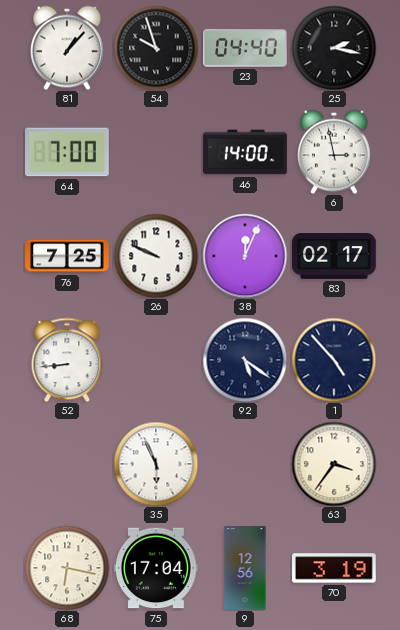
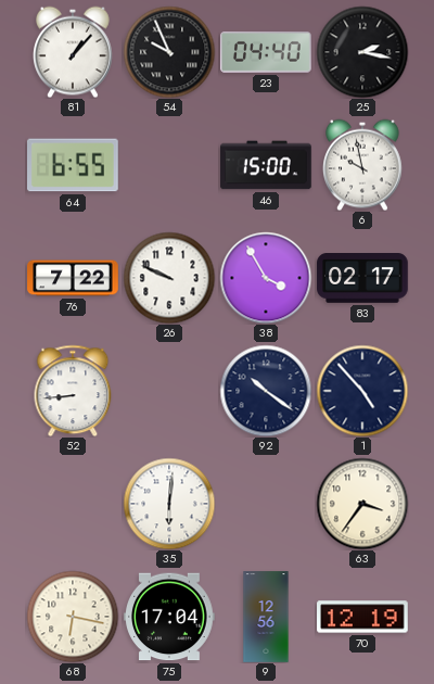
54: 9:57 -> 9:56
64: 7:00 -> 6:55
46: 14:00 -> 15:00
6: 2:58 -> 9:58
76: 7:25 -> 7:22
38: 12:04 -> 3:55
92: 5:21 -> 10:21
35: 5:56 -> 6:01
70: 3:19 -> 12:19
